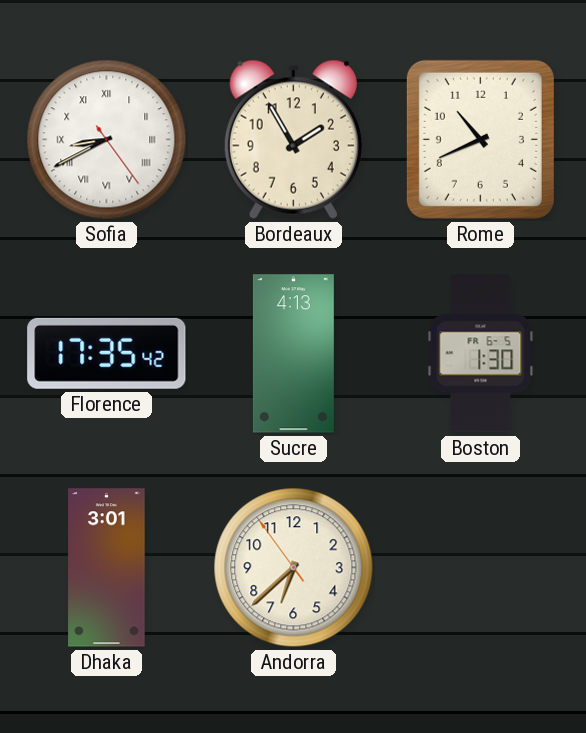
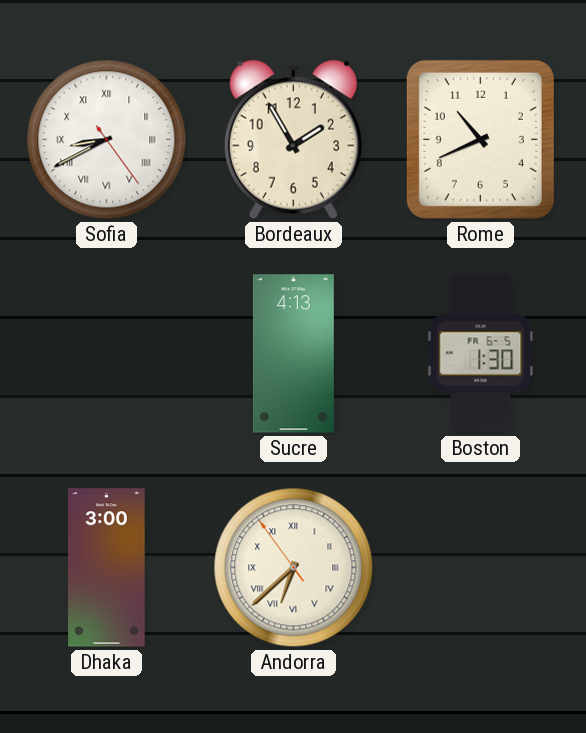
Florence: 17:35 -> none
Dhaka: 3:01 -> 3:00
Andorra numerals: Arabic -> Roman
